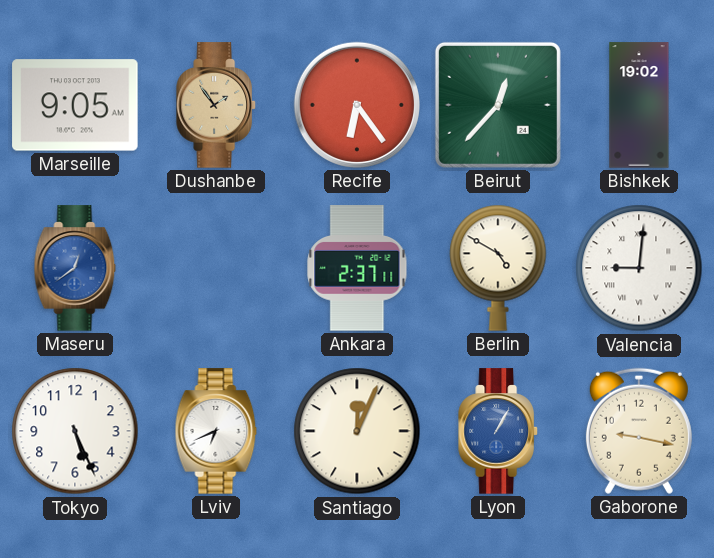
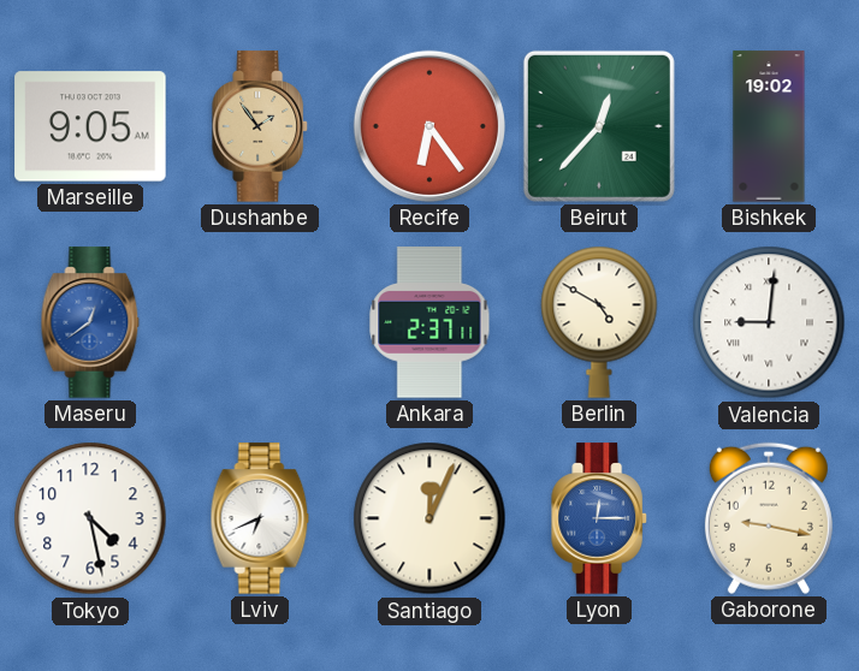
Tokyo: 5:26 -> 4:28
Lyon: 1:05 -> 12:15
